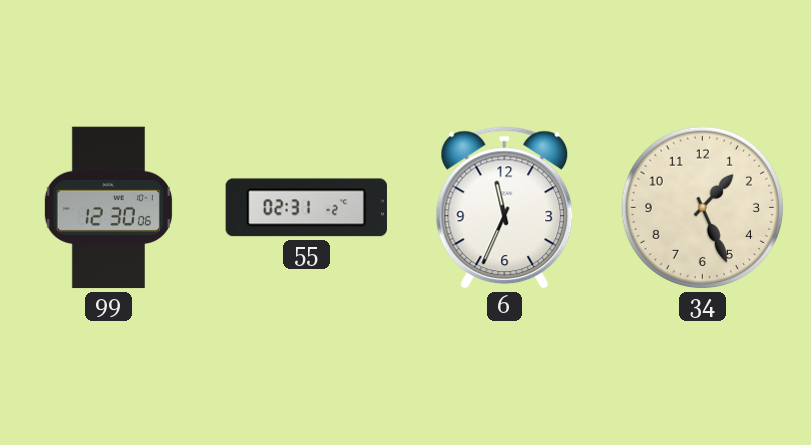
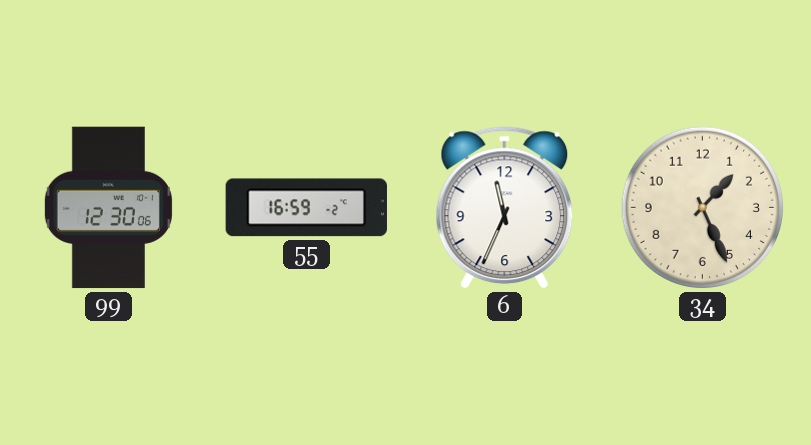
55: 02:31 -> 16:59
